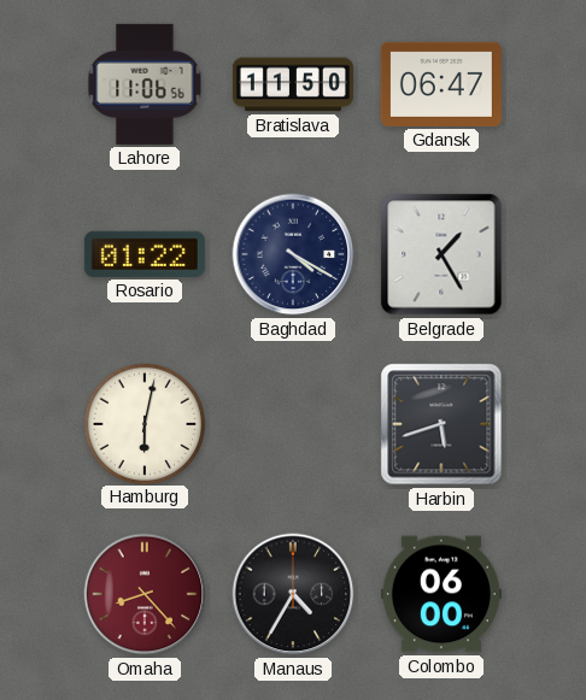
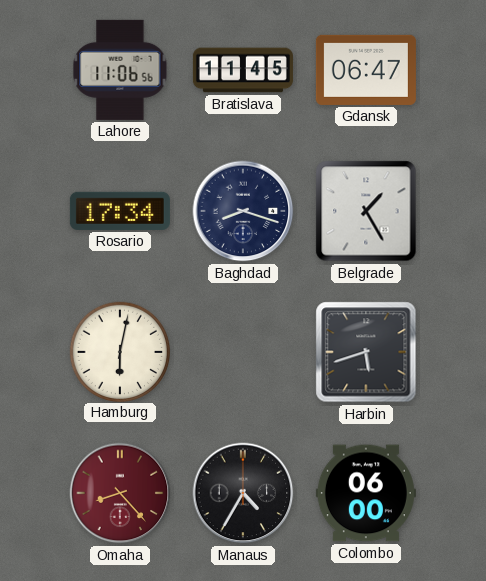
Bratislava: 11:50 -> 11:45
Rosario: 01:22 -> 17:34
Baghdad: 4:20 -> 8:18
